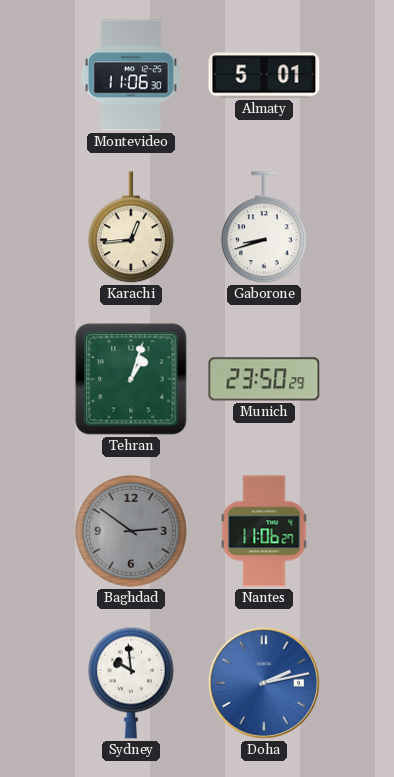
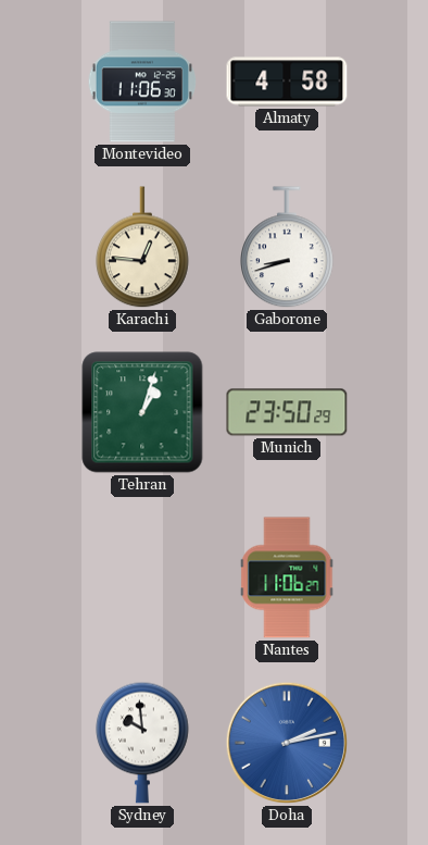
Almaty: 5:01 -> 4:58
Karachi: 12:44 -> 12:46
Baghdad: 2:51 -> none
